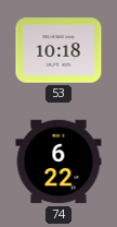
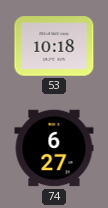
74: 6:22 -> 6:27
